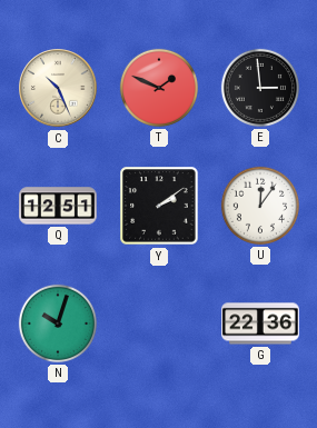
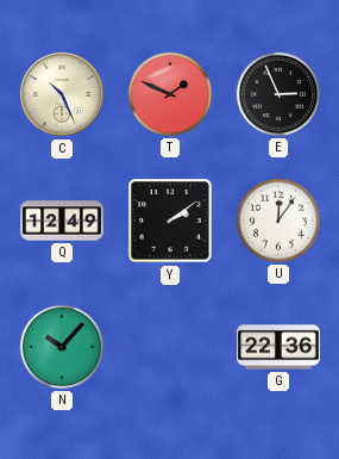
E: 2:59 -> 2:56
Q: 12:51 -> 12:49
N: 10:03 -> 10:07
